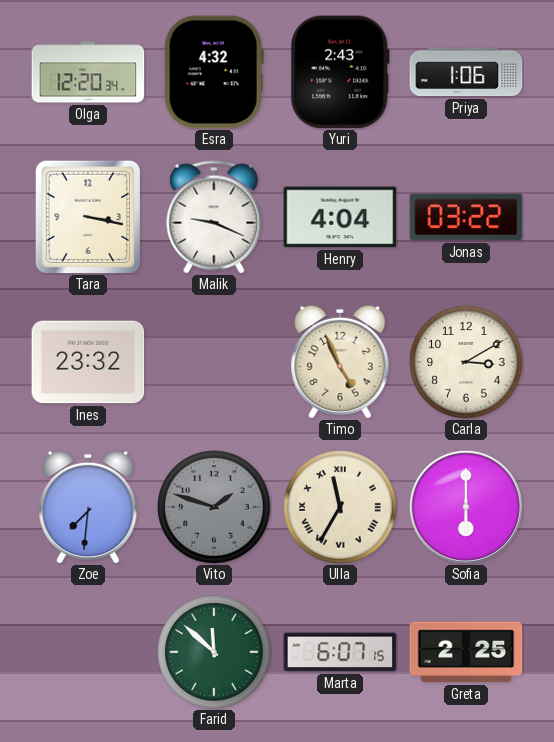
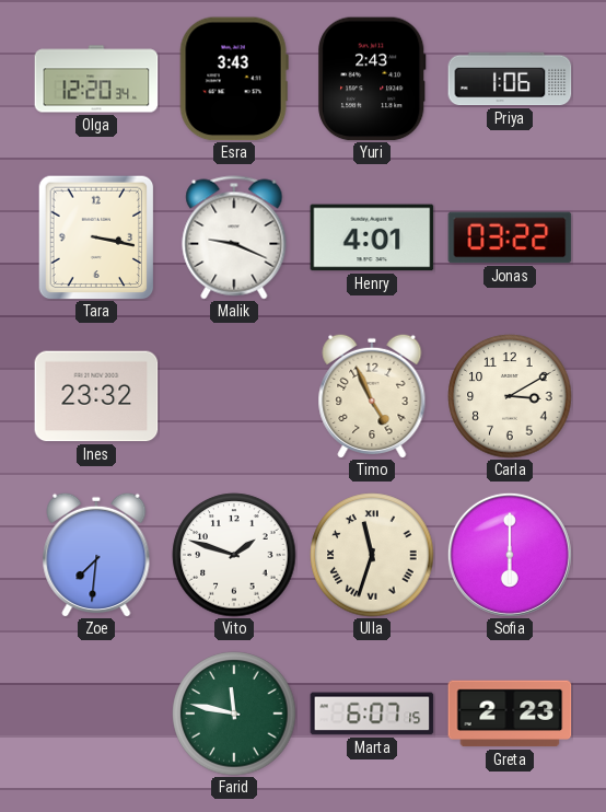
Esra: 4:32 -> 3:43
Henry: 4:04 -> 4:01
Vito dial: grey -> white
Ulla: 11:35 -> 11:33
Farid: 11:52 -> 11:47
Greta: 2:25 -> 2:23
